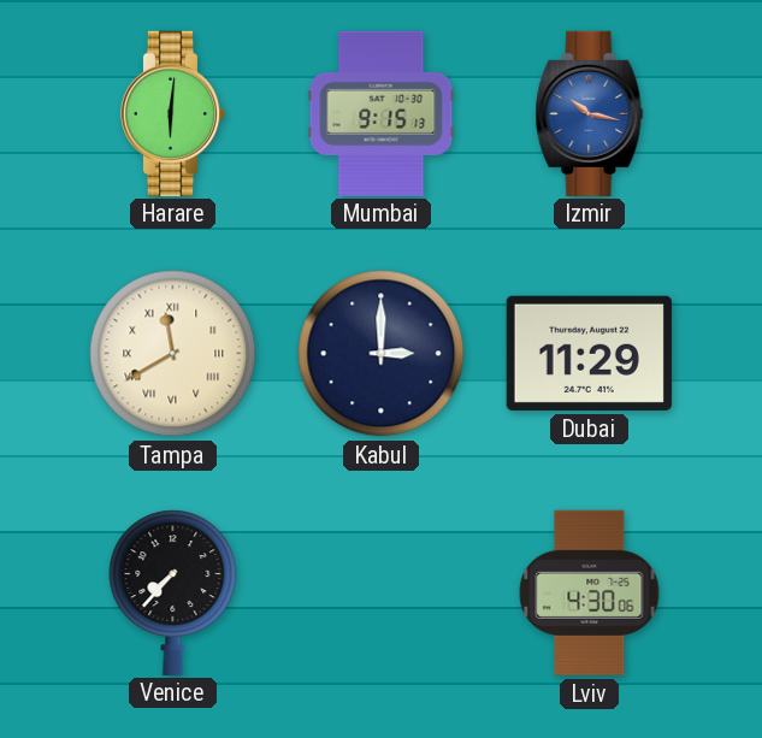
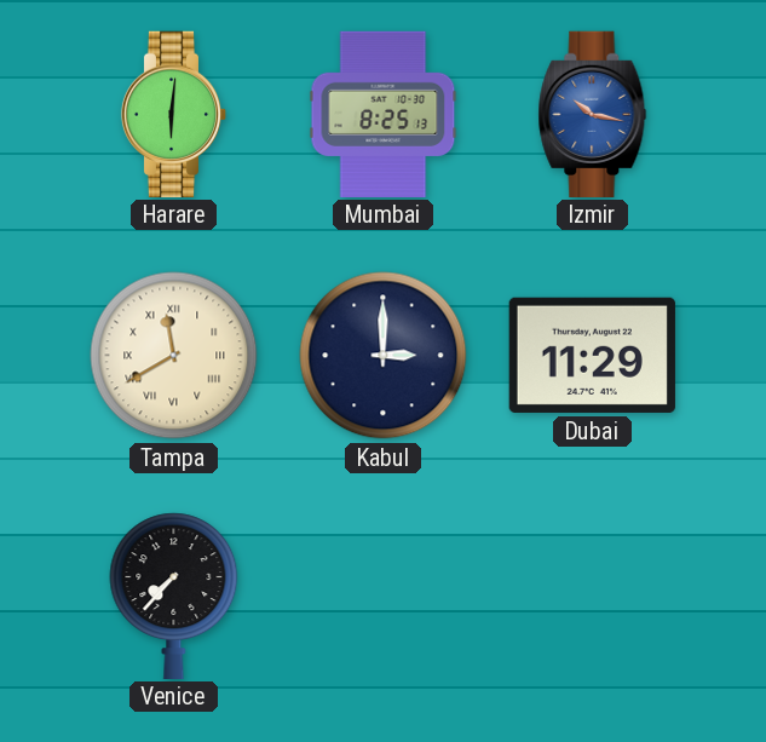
Mumbai: 9:15 -> 8:25
Lviv: 4:30 -> none
